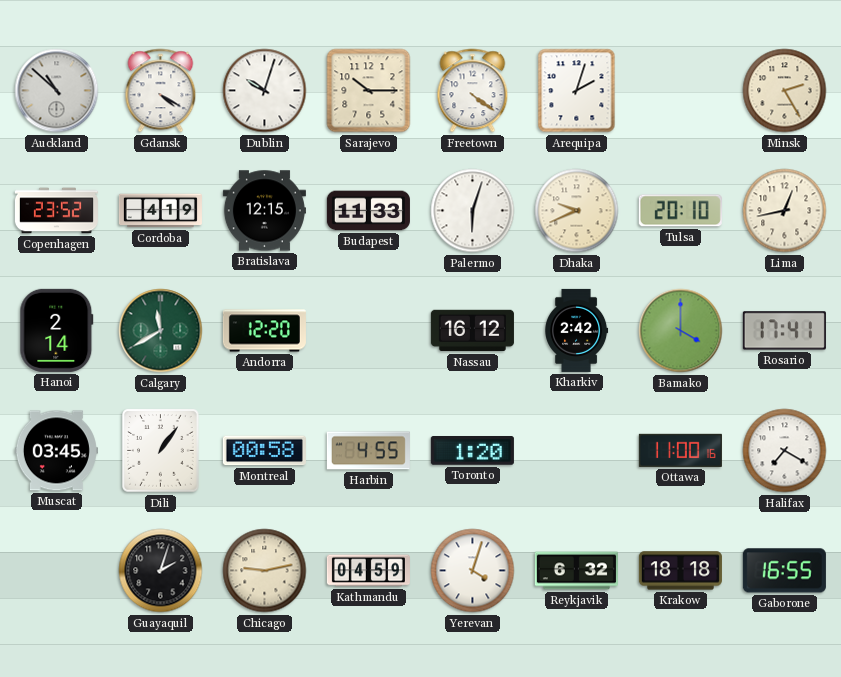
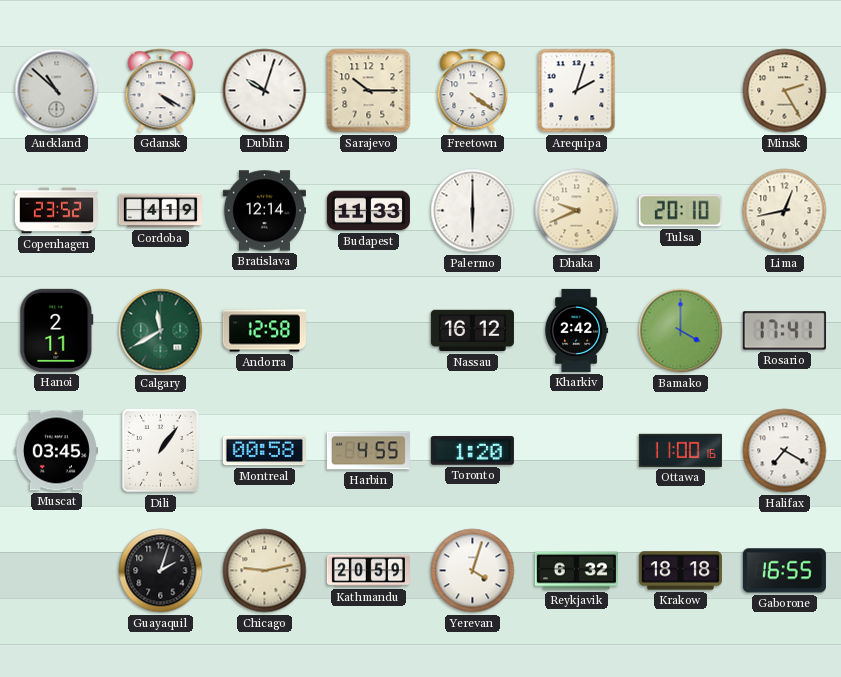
Bratislava: 12:15 -> 12:14
Palermo: 6:03 -> 6:00
Hanoi: 2:14 -> 2:11
Andorra: 12:20 -> 12:58
Kathmandu: 04:59 -> 20:59
